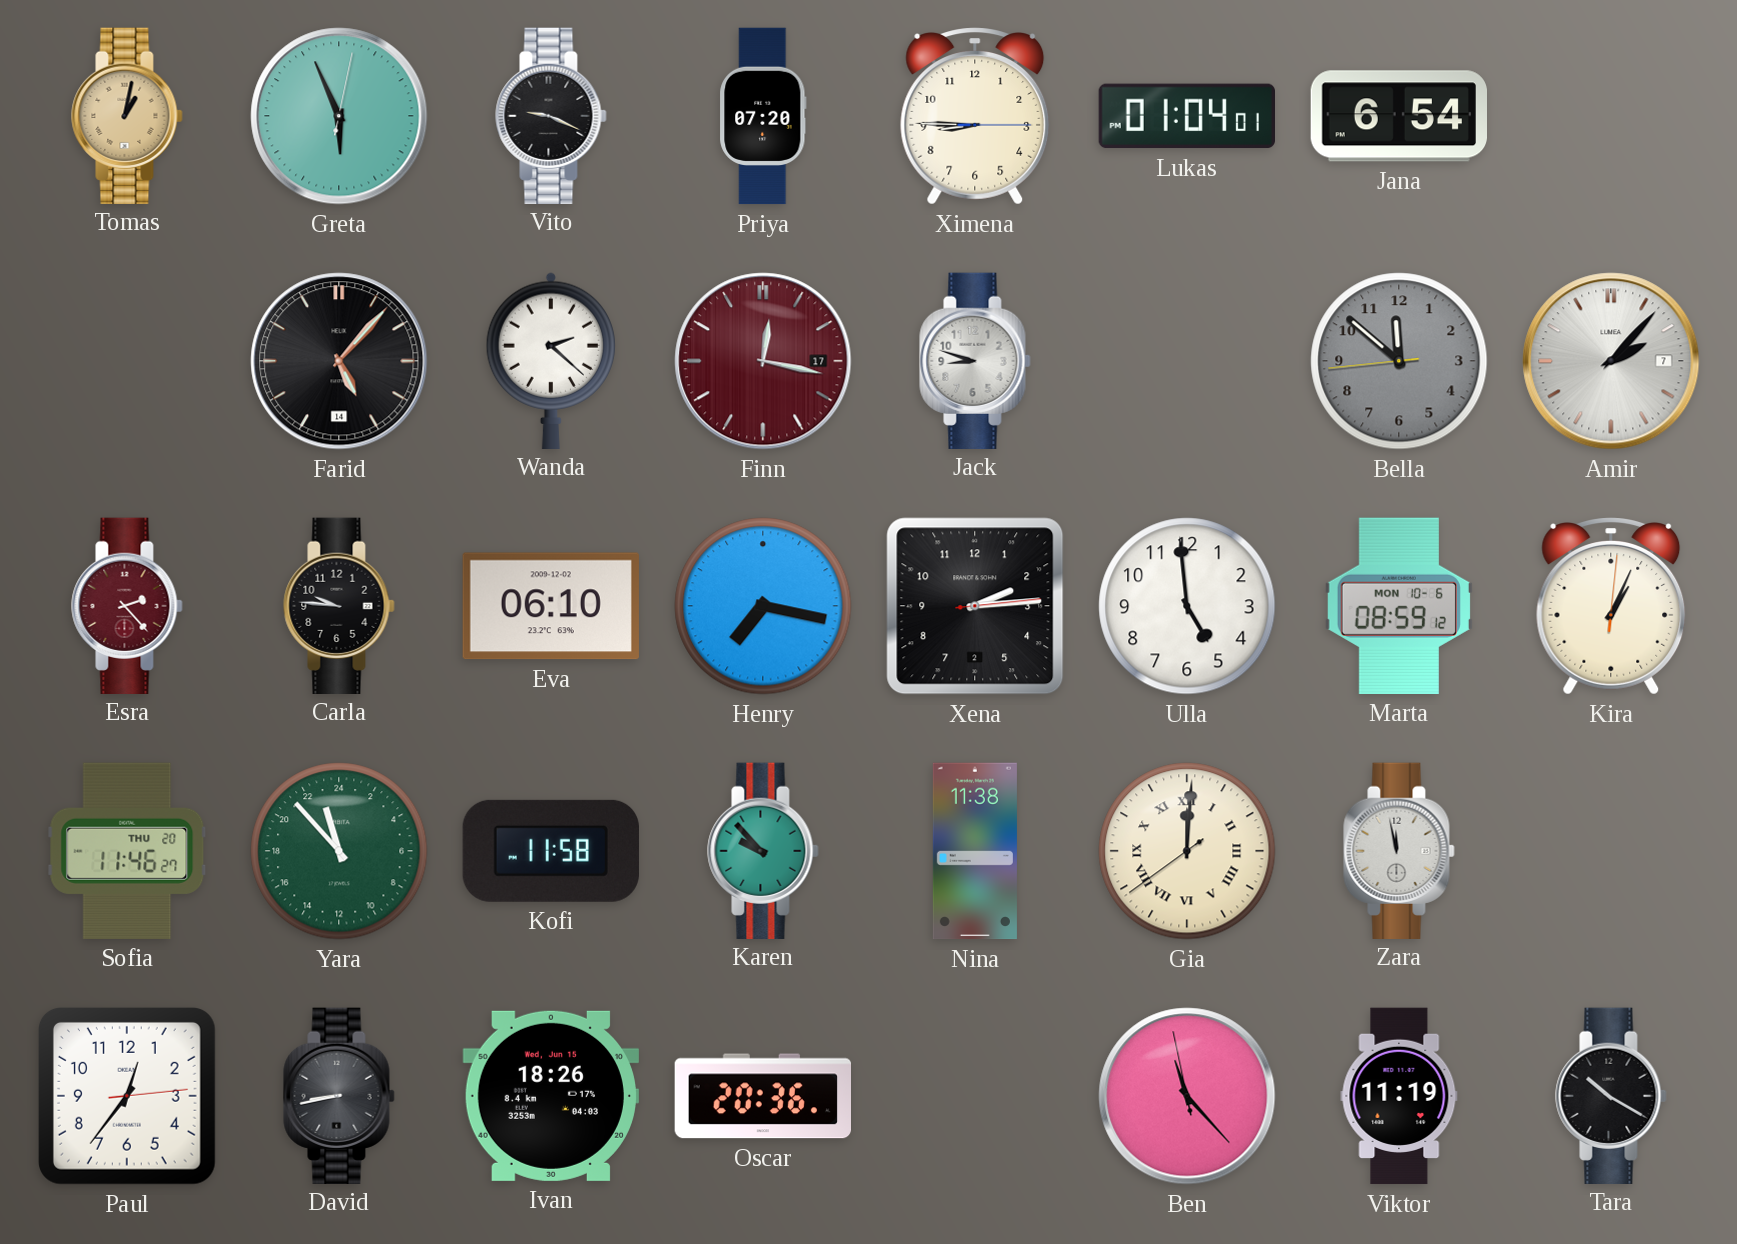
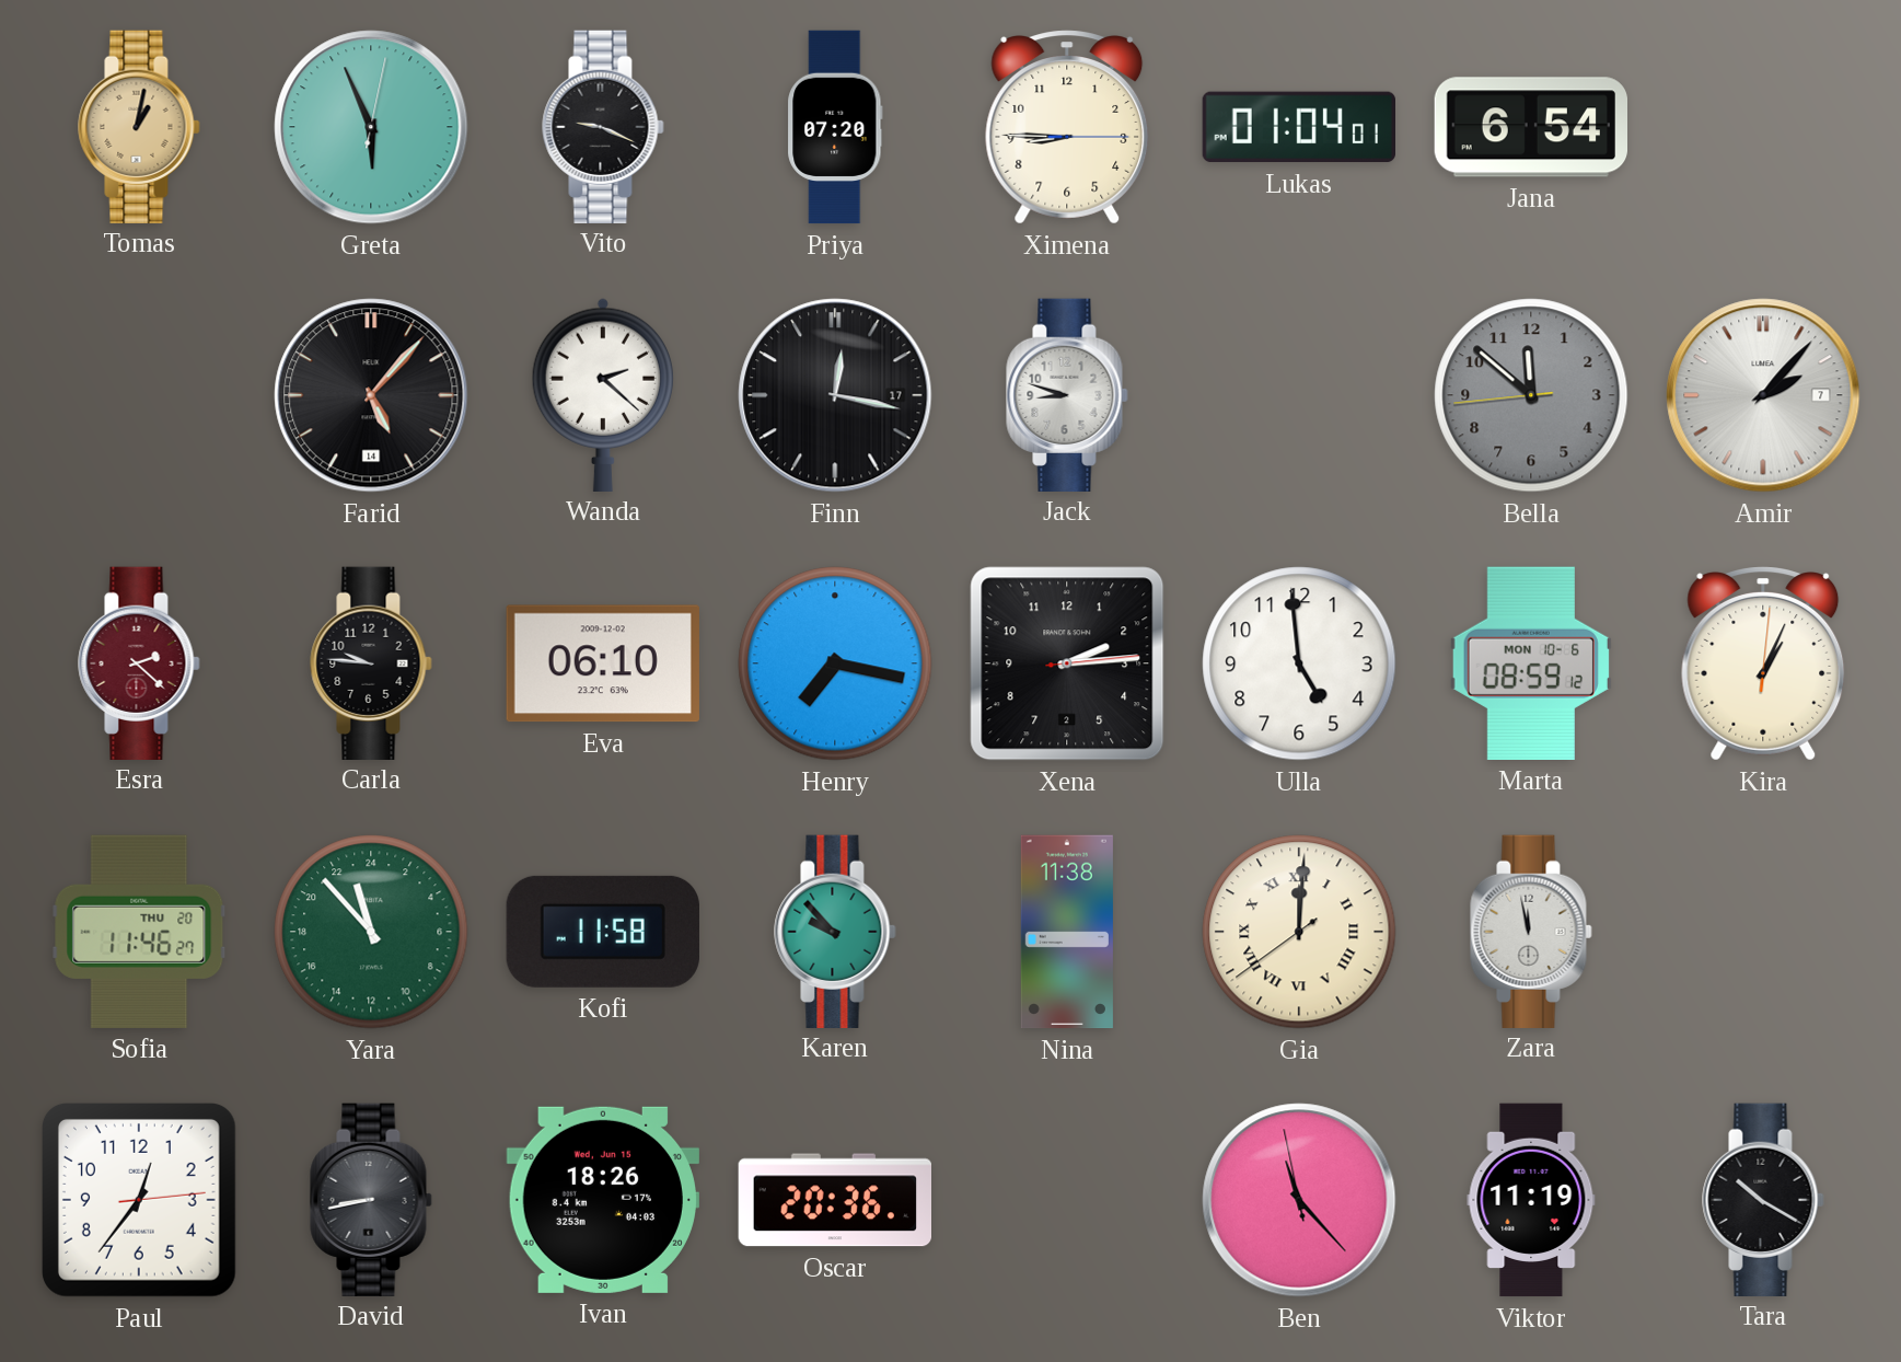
Finn dial: burgundy -> black
Esra: 2:23 -> 2:22
